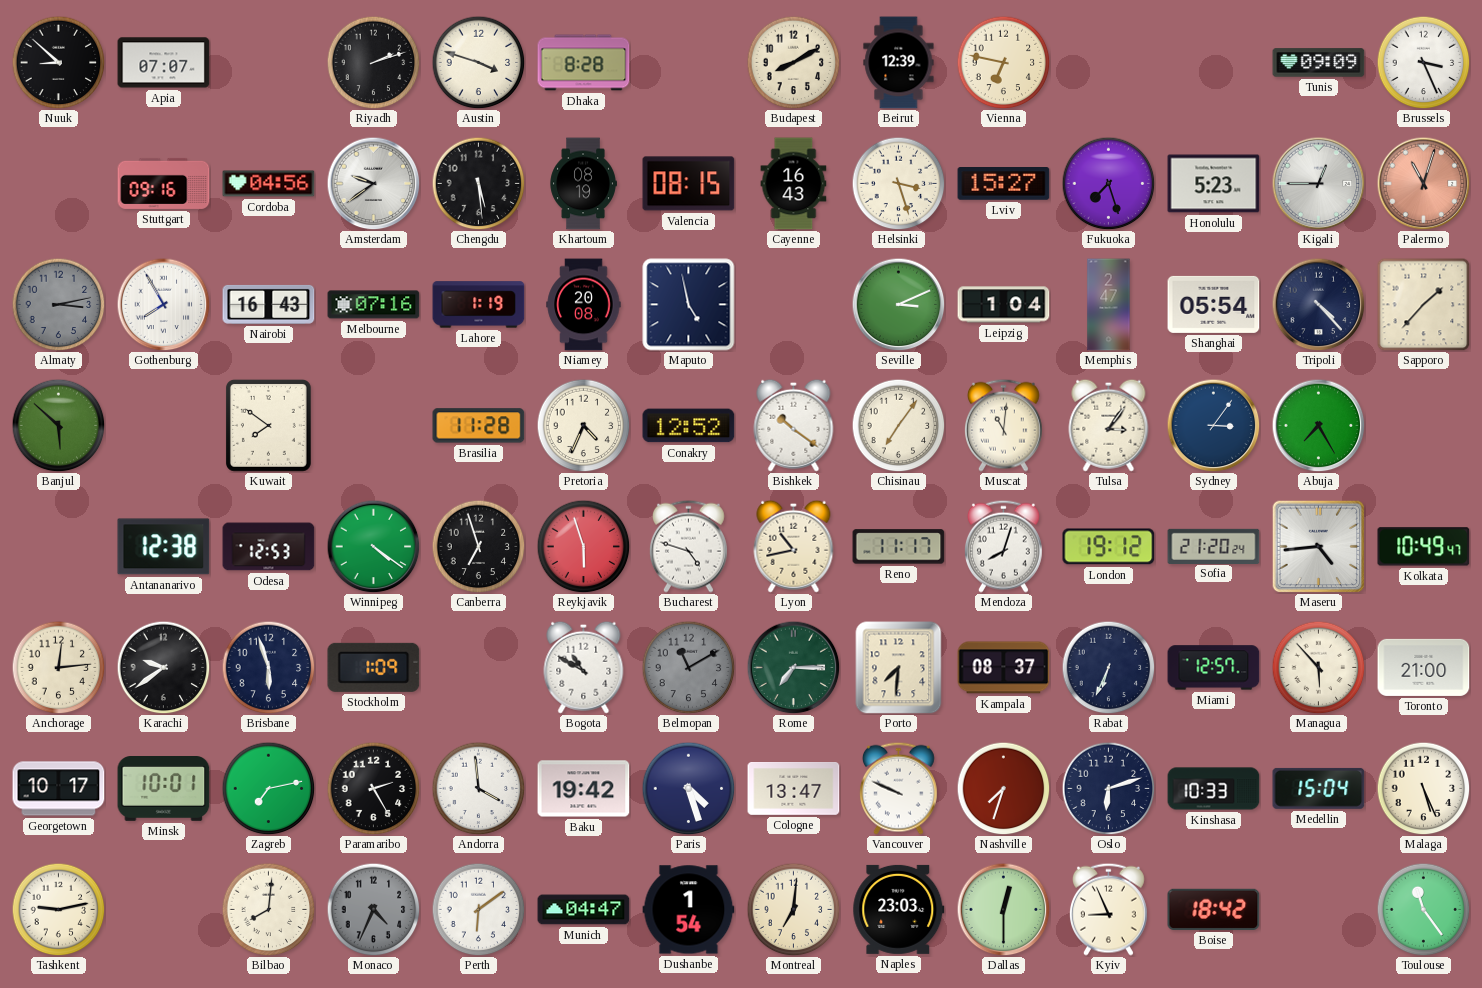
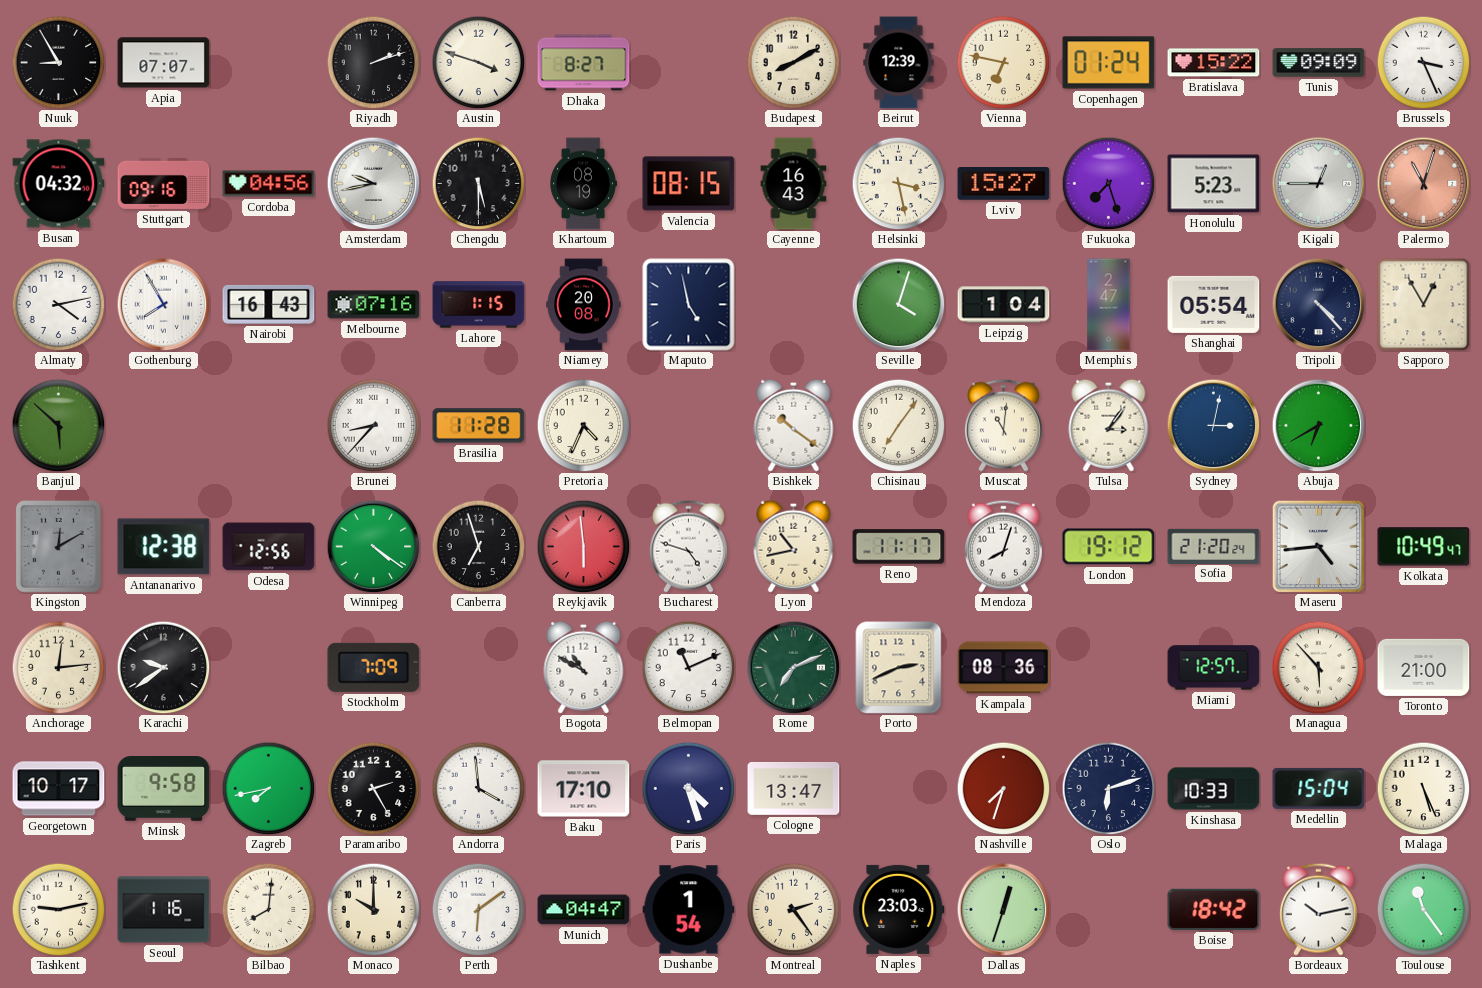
Nuuk: 8:52 -> 8:55
Dhaka: 8:28 -> 8:27
Copenhagen: none -> 01:24
Bratislava: none -> 15:22
Busan: none -> 04:32
Amsterdam: 9:39 -> 9:43
Chengdu: 5:29 -> 5:30
Helsinki: 3:27 -> 3:28
Almaty: 3:13 -> 4:13
Almaty dial: grey -> white
Lahore: 1:19 -> 1:15
Seville: 3:11 -> 4:03
Sapporo: 1:37 -> 12:55
Kuwait: 7:51 -> none
Brunei: none -> 8:37
Conakry: 12:52 -> none
Sydney: 3:06 -> 3:02
Abuja: 7:25 -> 6:40
Kingston: none -> 12:10
Odesa: 12:53 -> 12:56
Reykjavik: 5:57 -> 5:59
Brisbane: 5:57 -> none
Stockholm: 1:09 -> 7:09
Belmopan: 11:10 -> 11:11
Belmopan dial: grey -> white
Rome: 7:15 -> 7:11
Porto: 7:31 -> 2:41
Kampala: 08:37 -> 08:36
Rabat: 6:34 -> none
Minsk: 10:01 -> 9:58
Zagreb: 7:13 -> 7:43
Baku: 19:42 -> 17:10
Vancouver: 9:49 -> none
Seoul: none -> 1:16
Monaco: 4:34 -> 10:00
Monaco dial: grey -> cream
Montreal: 7:01 -> 2:24
Dallas: 12:30 -> 12:33
Kyiv: 8:56 -> none
Bordeaux: none -> 10:13
